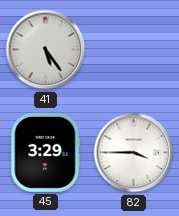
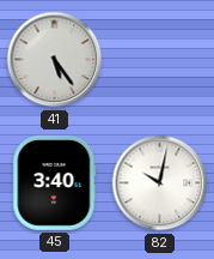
45: 3:29 -> 3:40
82: 3:45 -> 10:02
